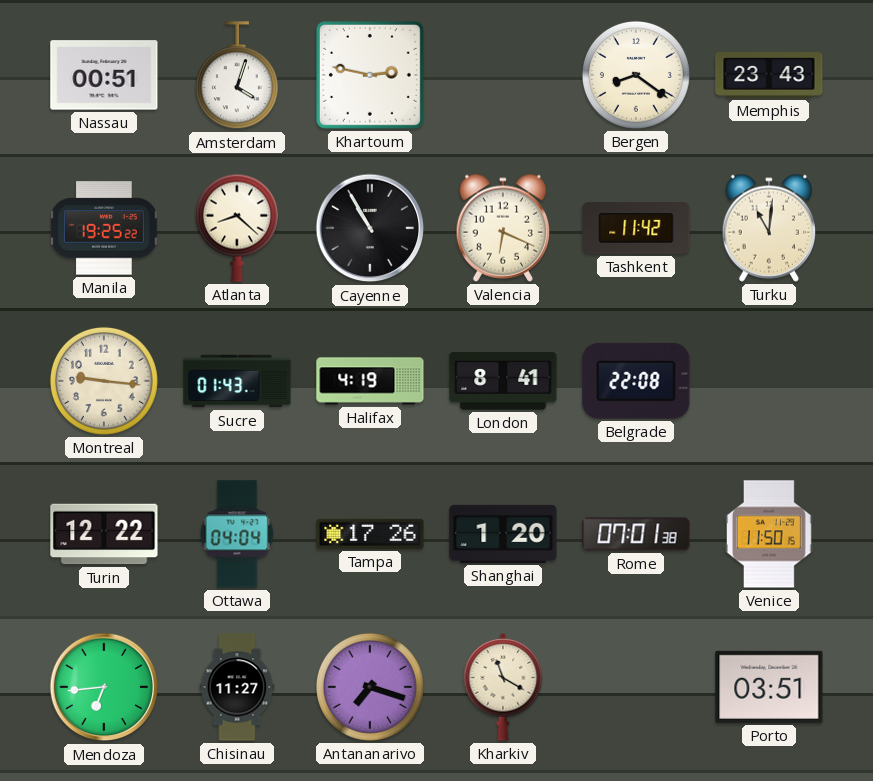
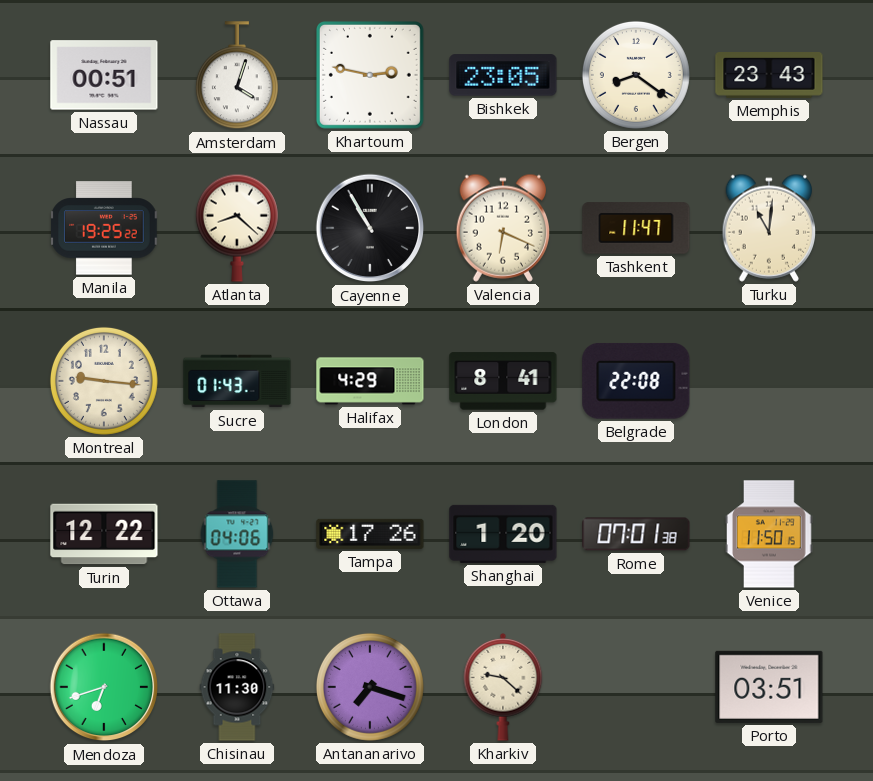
Bishkek: none -> 23:05
Tashkent: 11:42 -> 11:47
Halifax: 4:19 -> 4:29
Ottawa: 04:04 -> 04:06
Mendoza: 6:44 -> 6:42
Chisinau: 11:27 -> 11:30
Kharkiv: 11:20 -> 9:22
